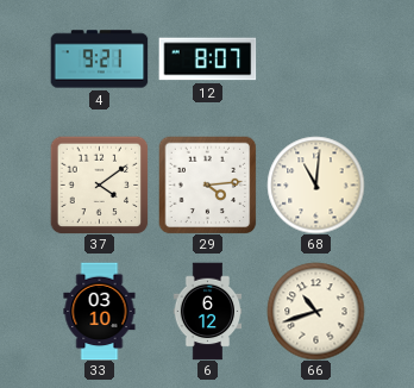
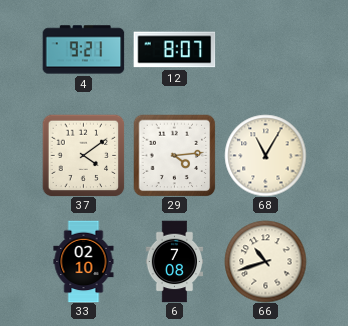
68: 11:01 -> 11:05
33: 03:10 -> 02:10
6: 6:12 -> 7:08
